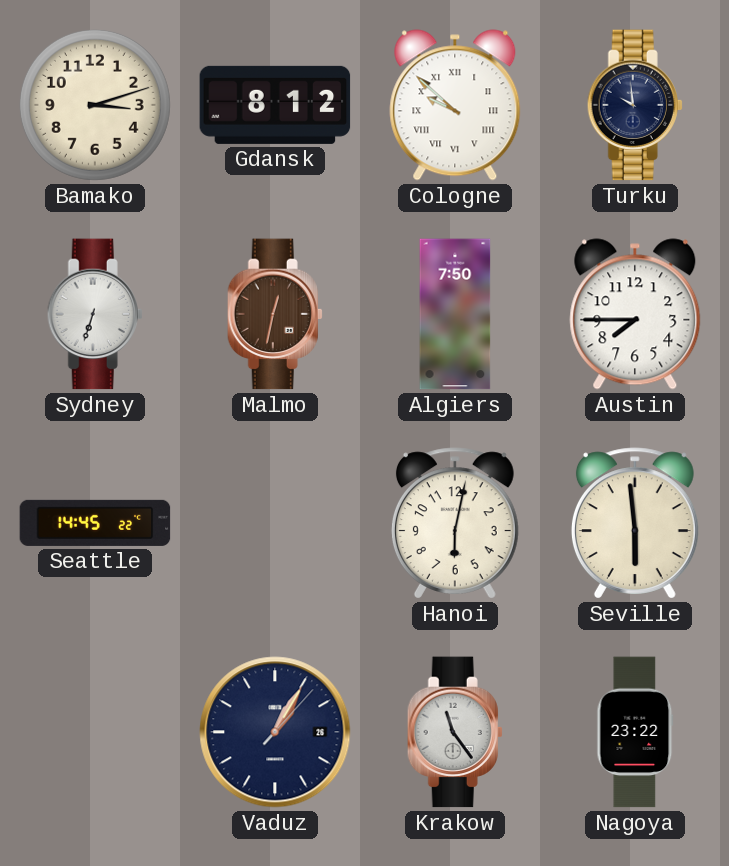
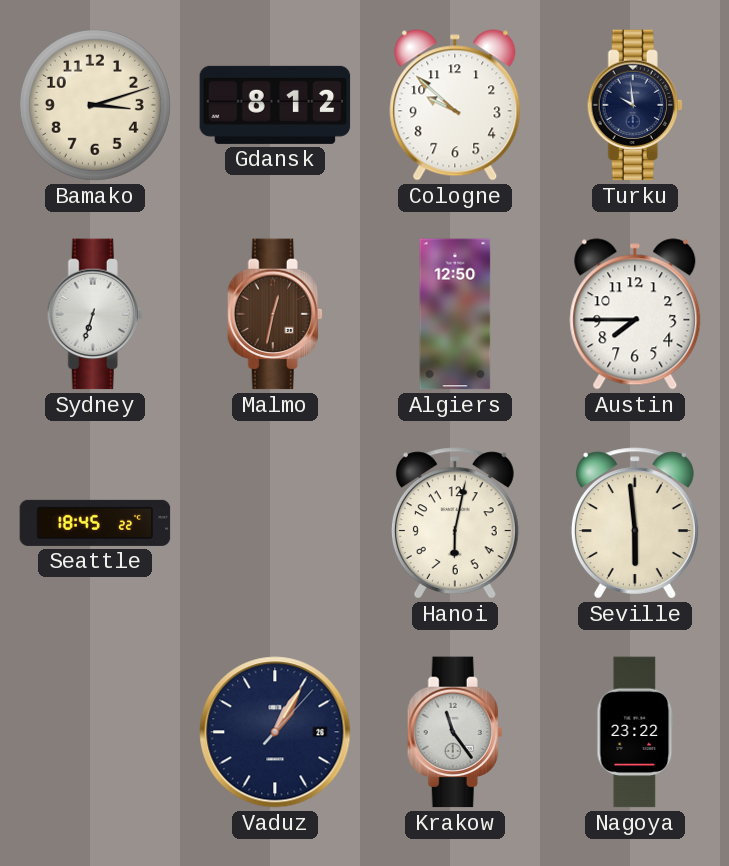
Cologne numerals: Roman -> Arabic
Algiers: 7:50 -> 12:50
Seattle: 14:45 -> 18:45
